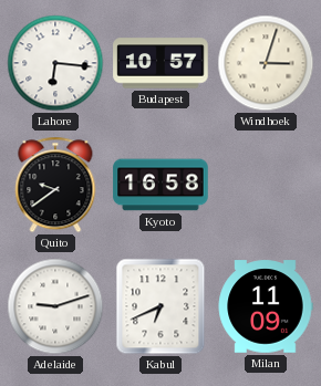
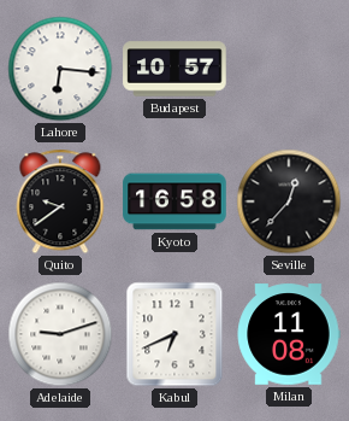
Windhoek: 3:03 -> none
Seville: none -> 12:37
Milan: 11:09 -> 11:08
